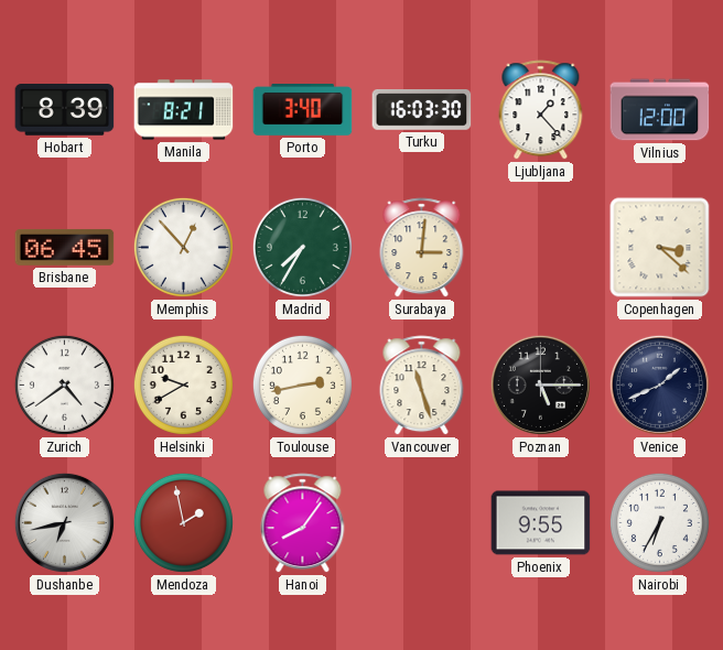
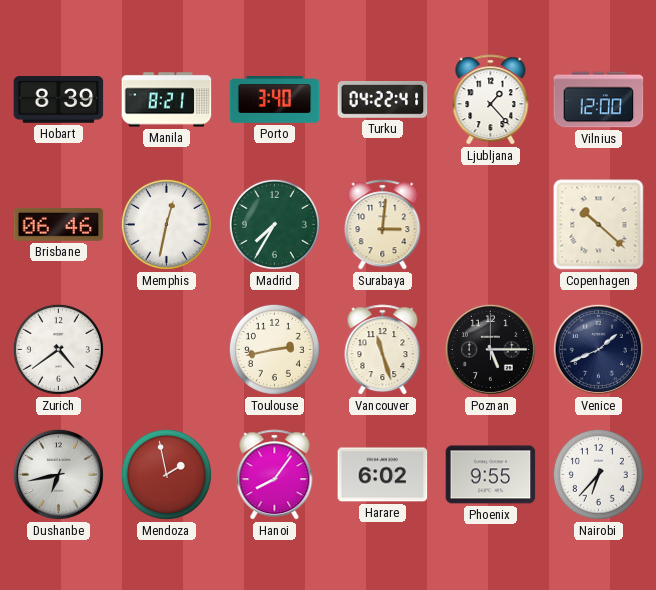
Turku: 16:03 -> 04:22
Brisbane: 06:45 -> 06:46
Memphis: 12:53 -> 12:32
Copenhagen: 3:22 -> 10:22
Helsinki: 9:40 -> none
Harare: none -> 6:02
Nairobi: 6:35 -> 6:37
